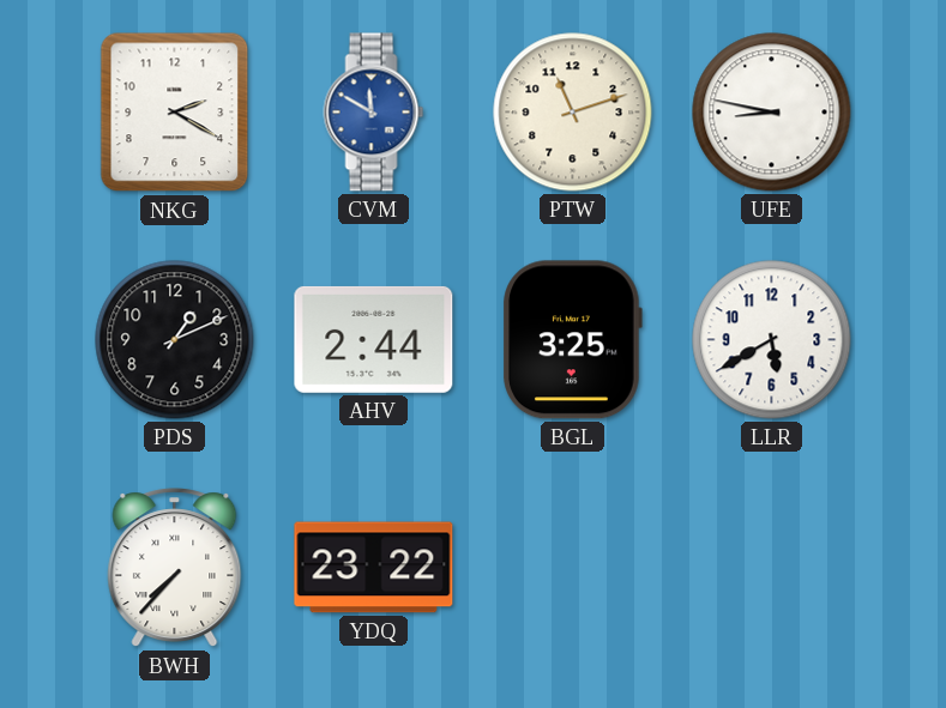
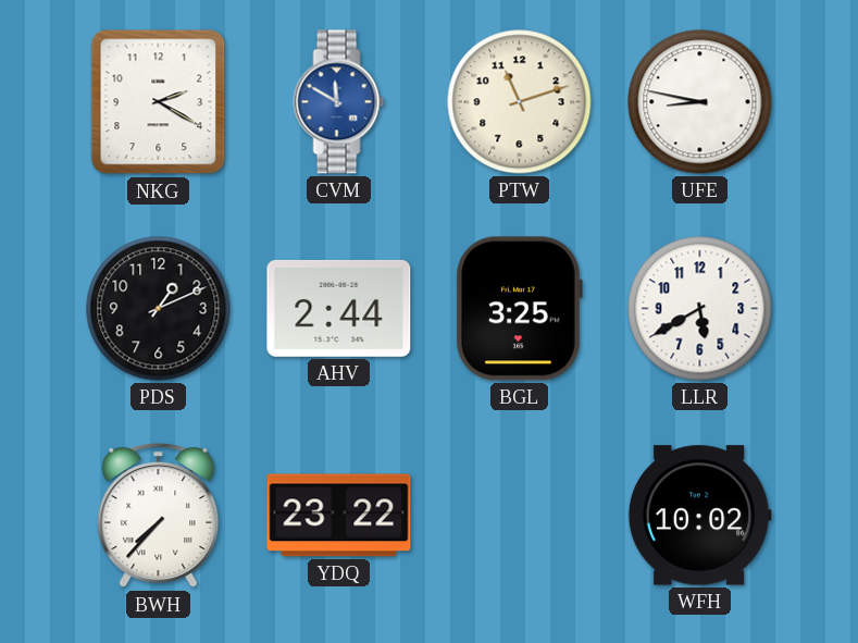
WFH: none -> 10:02
